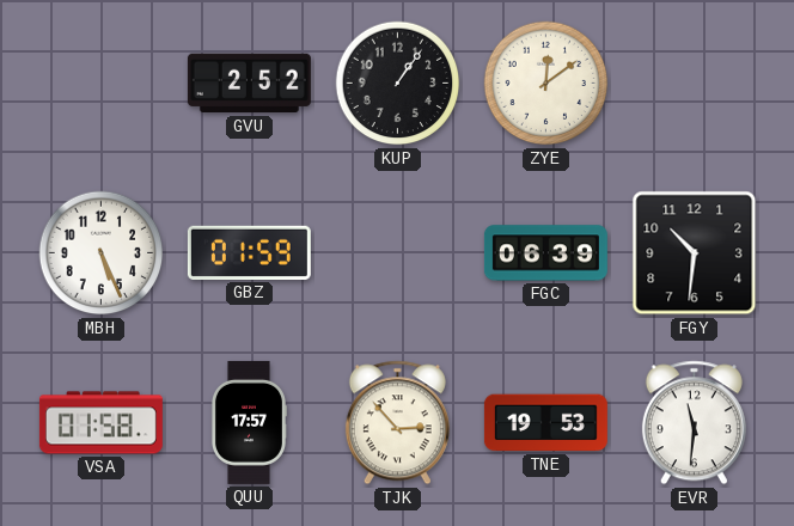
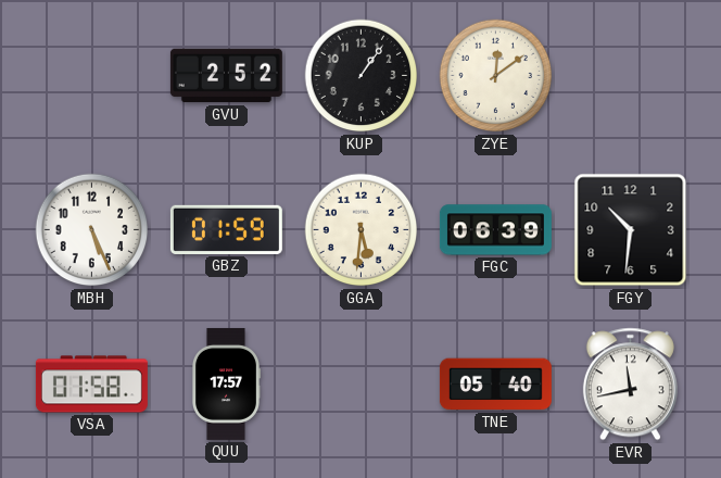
GGA: none -> 5:31
TJK: 2:53 -> none
TNE: 19:53 -> 05:40
EVR: 11:31 -> 11:43
